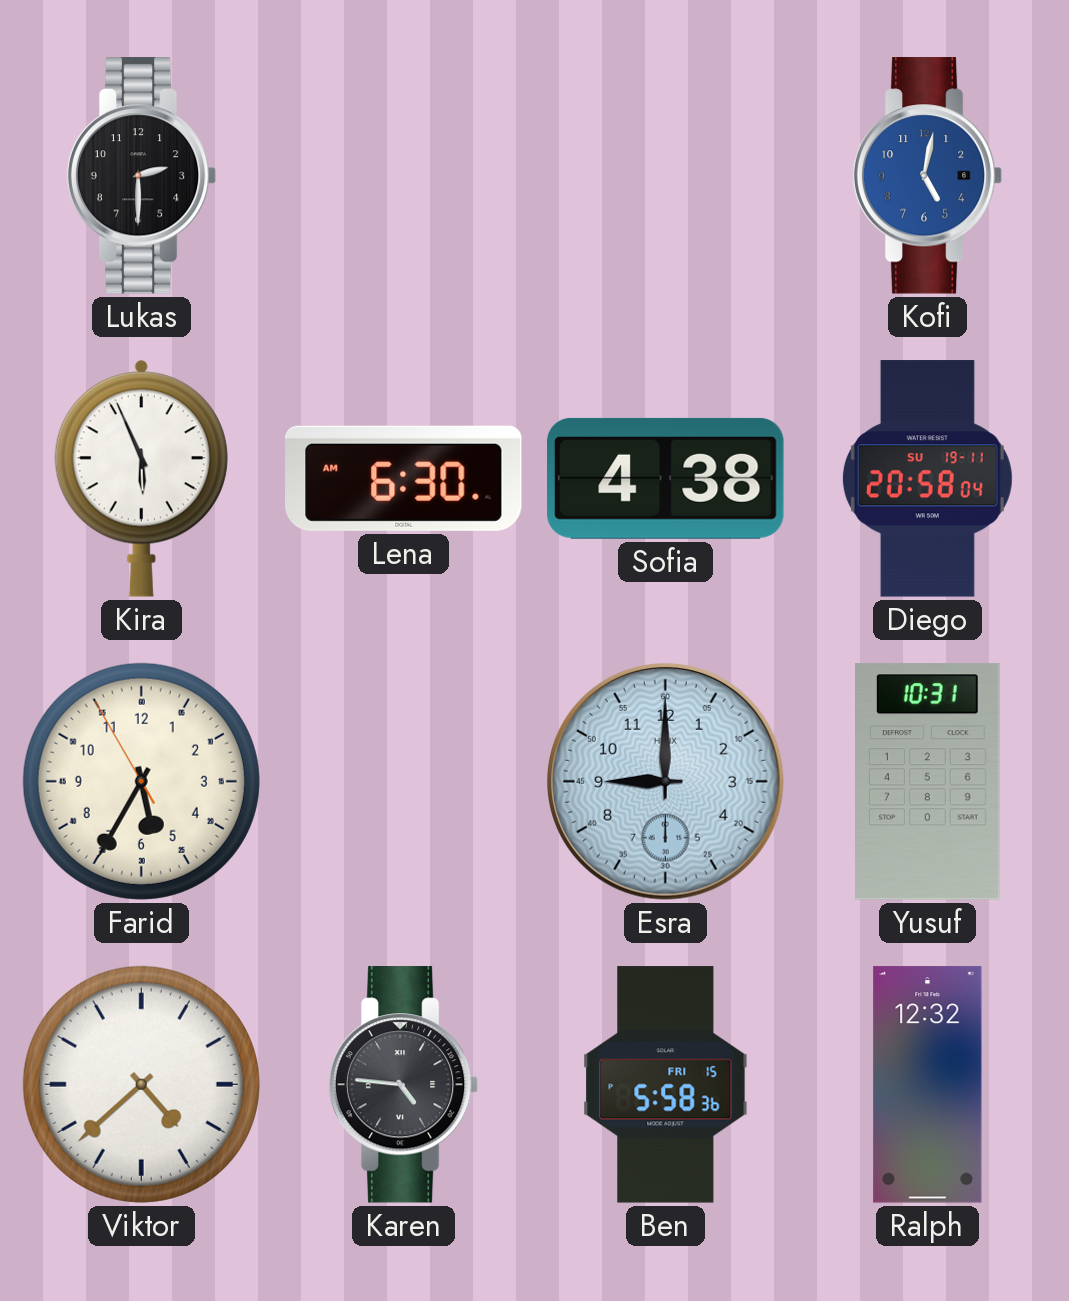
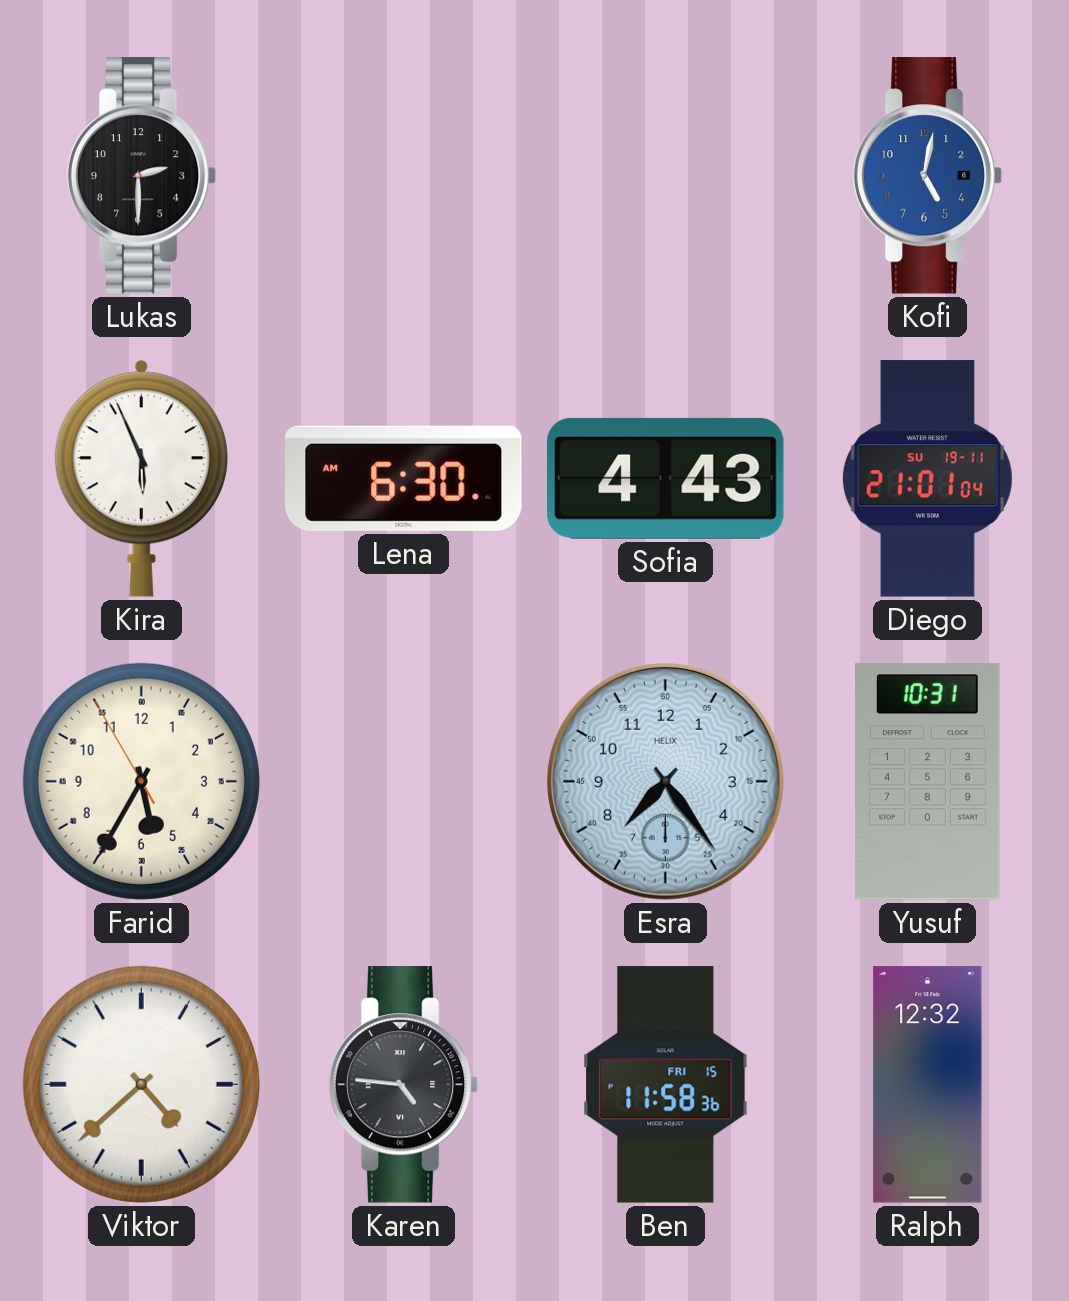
Sofia: 4:38 -> 4:43
Diego: 20:58 -> 21:01
Esra: 9:00 -> 7:24
Ben: 5:58 -> 11:58
